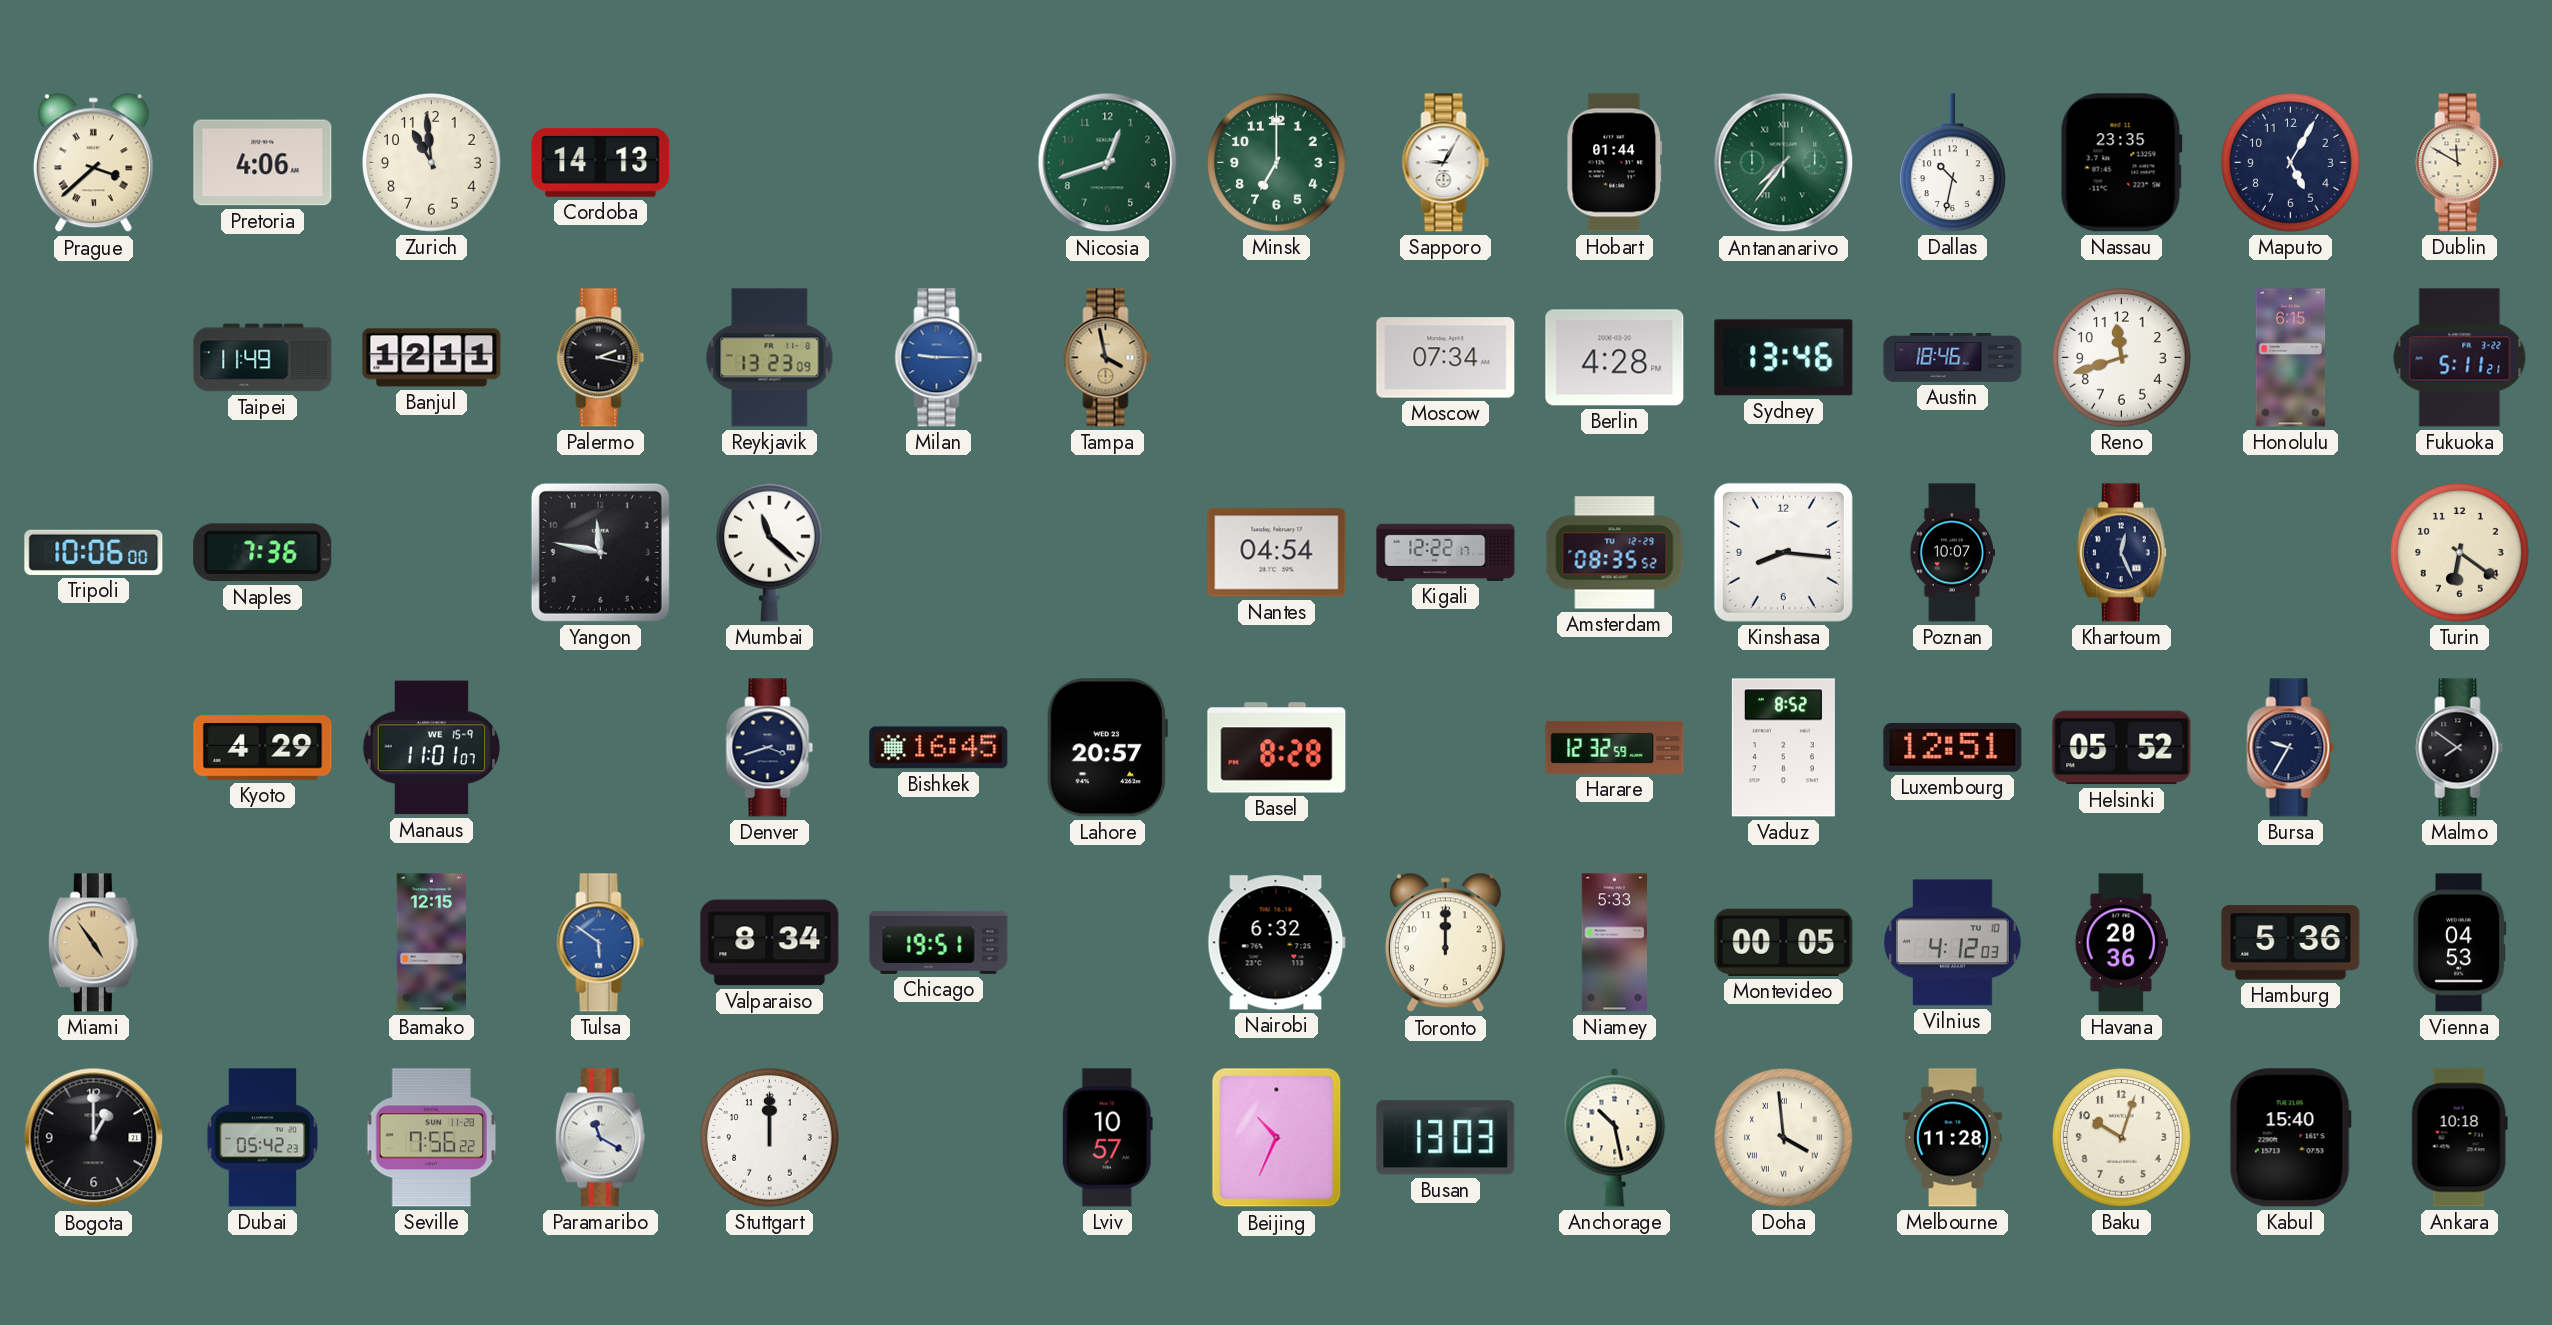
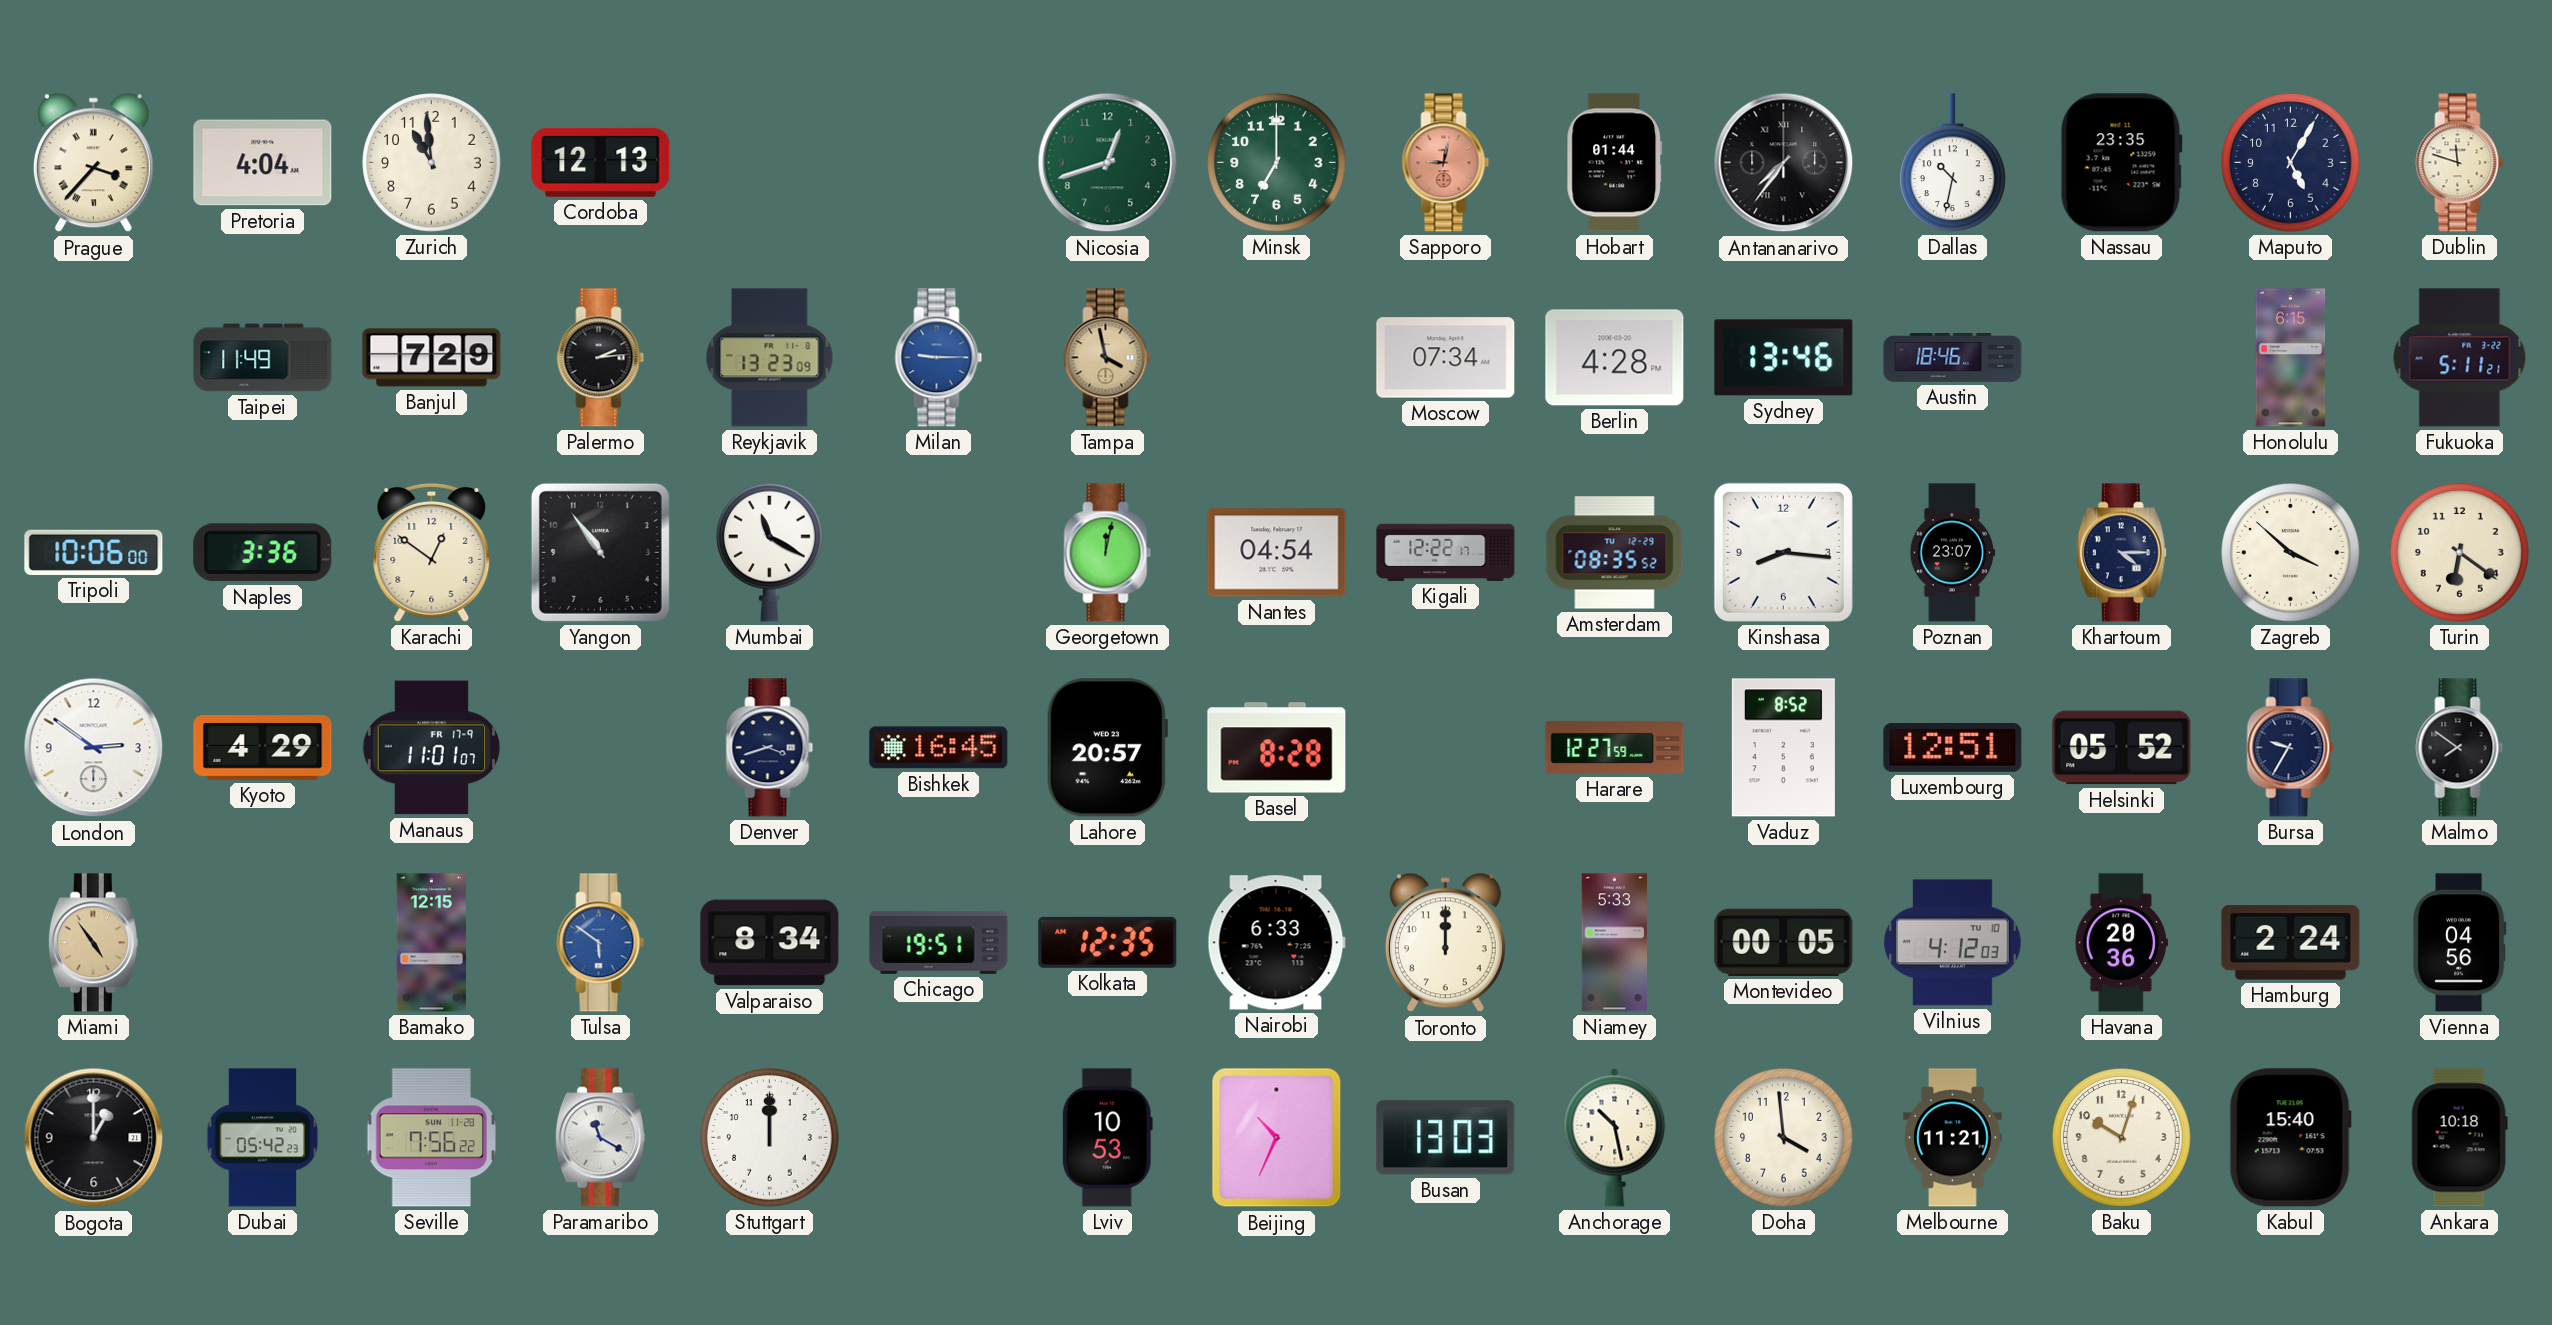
Prague: 3:38 -> 3:37
Pretoria: 4:06 -> 4:04
Cordoba: 14:13 -> 12:13
Sapporo: 9:05 -> 9:02
Sapporo dial: white -> salmon
Antananarivo dial: green -> black
Dublin: 11:50 -> 11:48
Banjul: 12:11 -> 7:29
Palermo: 2:17 -> 2:14
Reno: 11:42 -> none
Naples: 7:36 -> 3:36
Karachi: none -> 12:51
Yangon: 11:47 -> 10:54
Mumbai: 11:22 -> 11:20
Georgetown: none -> 12:02
Poznan: 10:07 -> 23:07
Khartoum: 12:26 -> 4:15
Zagreb: none -> 3:52
London: none -> 2:51
Manaus date: WE 15-9 -> FR 17-9
Harare: 12:32 -> 12:27
Kolkata: none -> 12:35
Nairobi: 6:32 -> 6:33
Hamburg: 5:36 -> 2:24
Vienna: 04:53 -> 04:56
Lviv: 10:57 -> 10:53
Doha numerals: Roman -> Arabic
Melbourne: 11:28 -> 11:21
